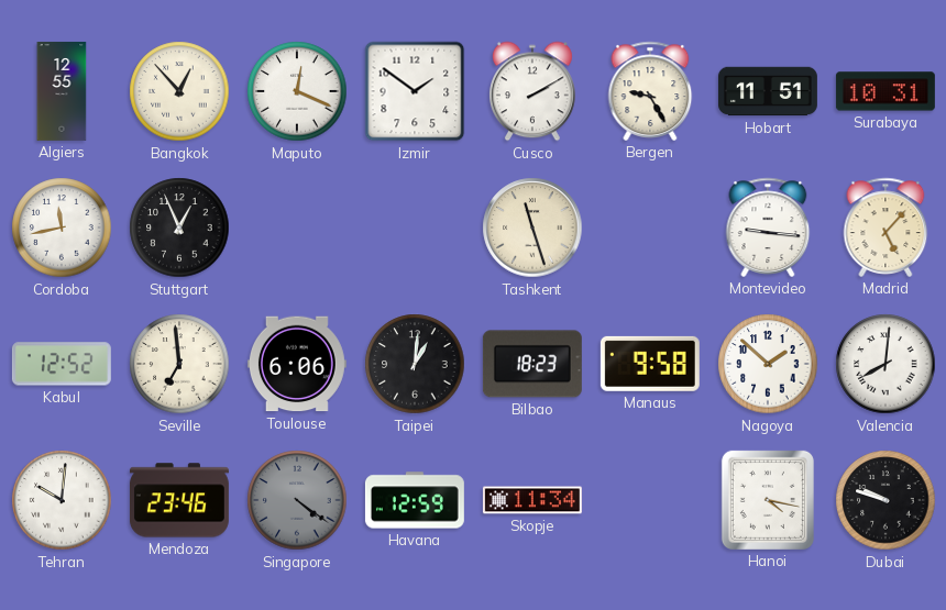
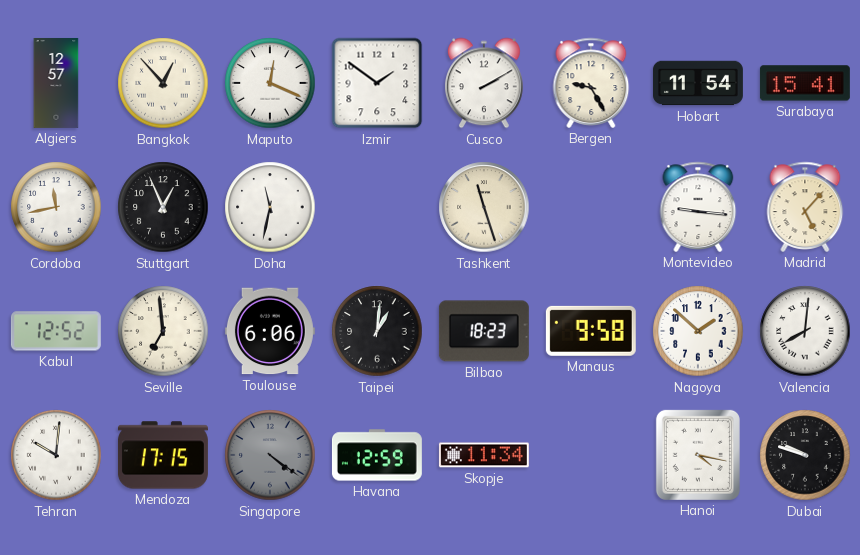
Algiers: 12:55 -> 12:57
Hobart: 11:51 -> 11:54
Surabaya: 10:31 -> 15:41
Doha: none -> 11:32
Mendoza: 23:46 -> 17:15
